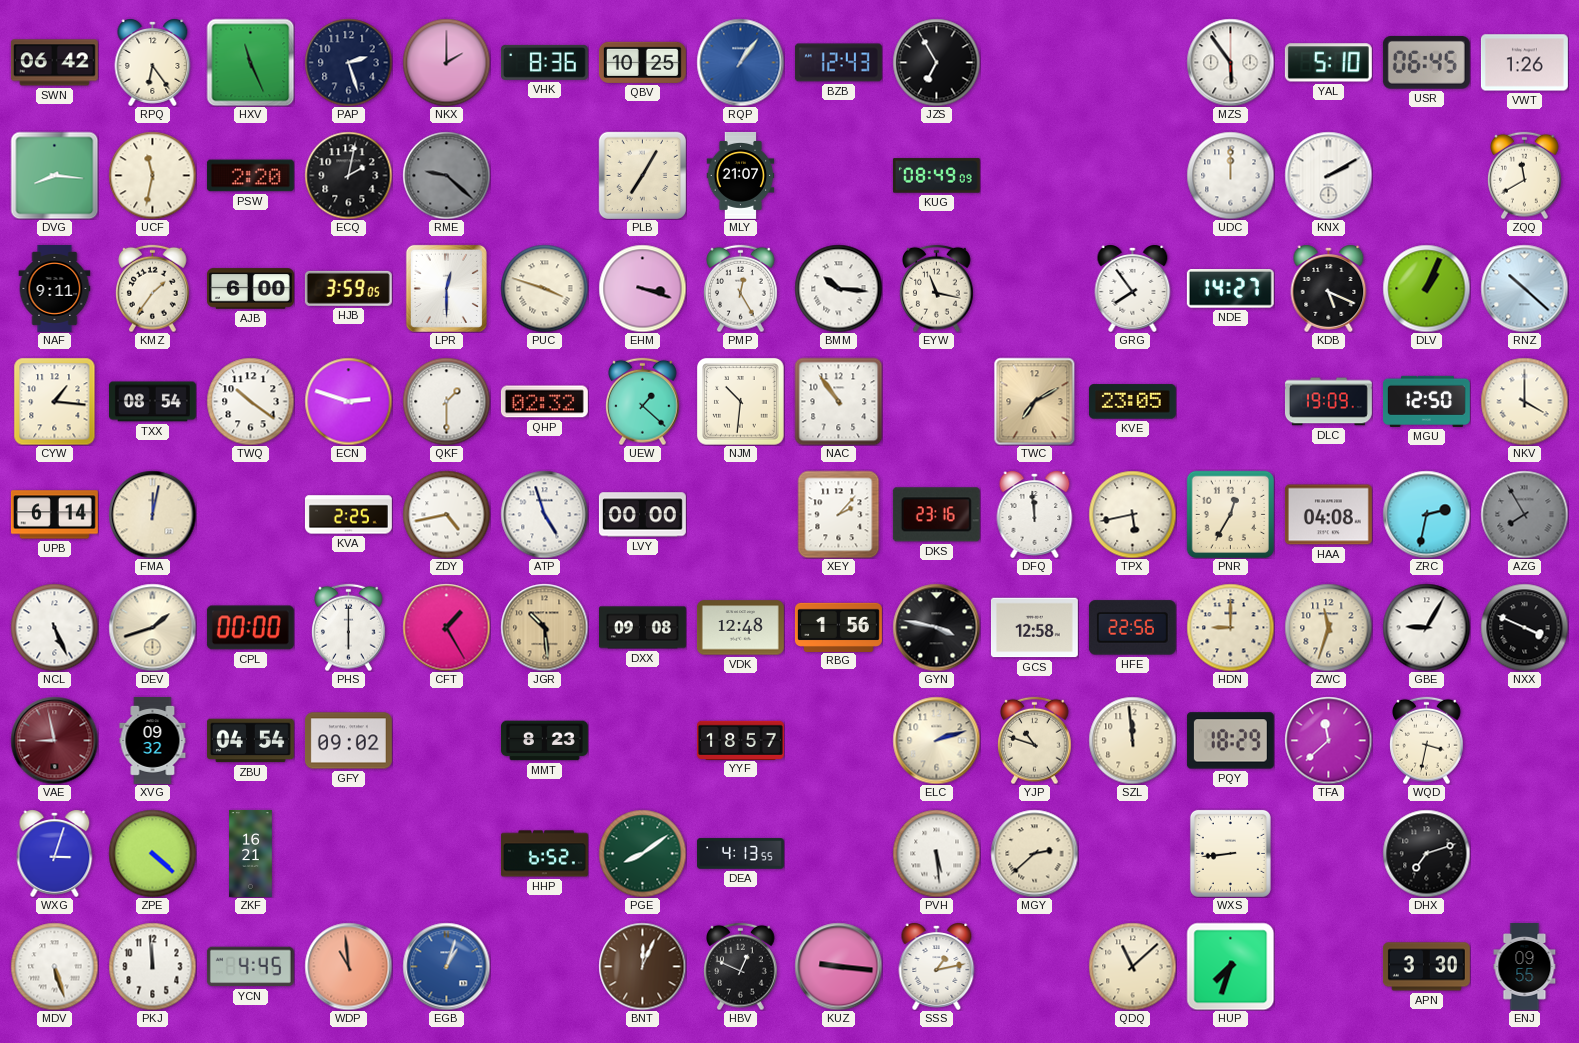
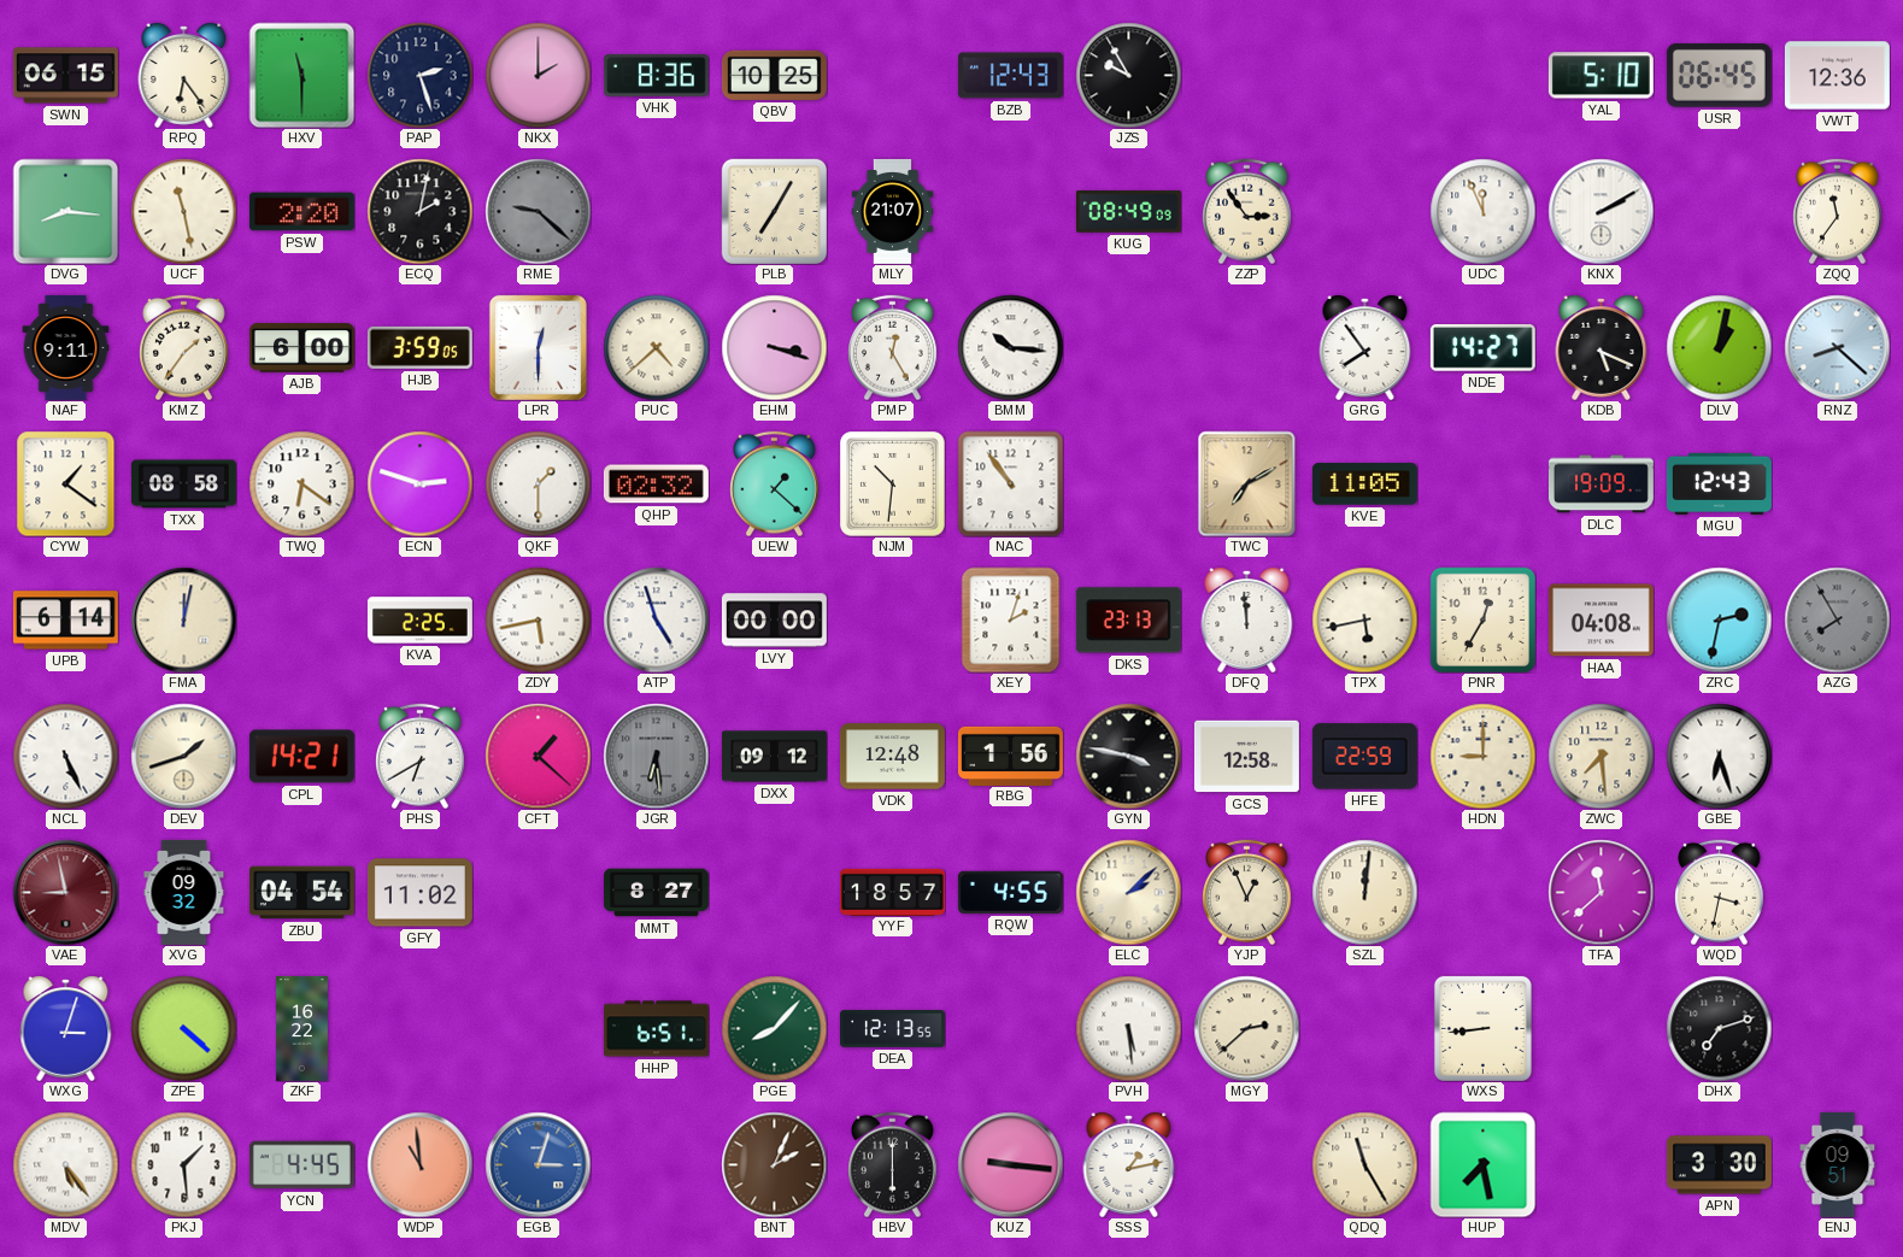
SWN: 06:42 -> 06:15
HXV: 11:26 -> 11:30
RQP: 1:06 -> none
JZS: 6:55 -> 9:55
MZS: 5:54 -> none
VWT: 1:26 -> 12:36
UCF: 11:32 -> 11:28
ZZP: none -> 2:54
UDC: 12:00 -> 11:56
ZQQ: 11:40 -> 11:36
PUC: 3:48 -> 4:38
EYW: 11:17 -> none
DLV: 1:04 -> 1:02
RNZ: 10:22 -> 8:22
CYW: 1:16 -> 1:21
TXX: 08:54 -> 08:58
TWQ: 10:21 -> 6:21
KVE: 23:05 -> 11:05
MGU: 12:50 -> 12:43
NKV: 4:00 -> none
ZDY: 4:43 -> 5:43
XEY: 2:07 -> 2:03
DKS: 23:16 -> 23:13
CPL: 00:00 -> 14:21
PHS: 6:00 -> 6:40
CFT: 1:25 -> 1:22
JGR: 10:29 -> 6:29
JGR dial: champagne -> grey
DXX: 09:08 -> 09:12
HFE: 22:56 -> 22:59
ZWC: 11:33 -> 7:29
GBE: 9:05 -> 6:27
NXX: 3:49 -> none
GFY: 09:02 -> 11:02
MMT: 8:23 -> 8:27
RQW: none -> 4:55
ELC: 2:12 -> 2:08
YJP: 10:48 -> 12:56
SZL: 11:59 -> 12:01
PQY: 18:29 -> none
ZKF: 16:21 -> 16:22
HHP: 6:52 -> 6:51
PGE: 8:09 -> 8:07
DEA: 4:13 -> 12:13
MDV: 5:27 -> 5:24
PKJ: 11:59 -> 1:29
EGB: 1:03 -> 3:03
BNT: 12:04 -> 2:04
HBV: 12:49 -> 6:00
QDQ: 11:08 -> 11:25
HUP: 7:33 -> 7:28
ENJ: 09:55 -> 09:51
